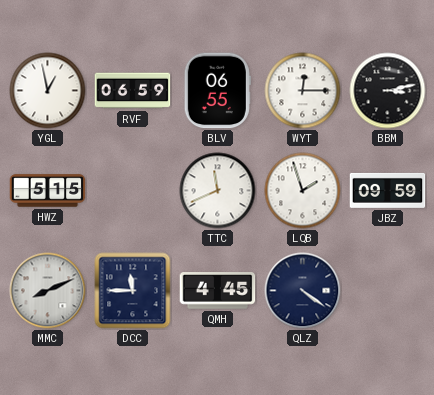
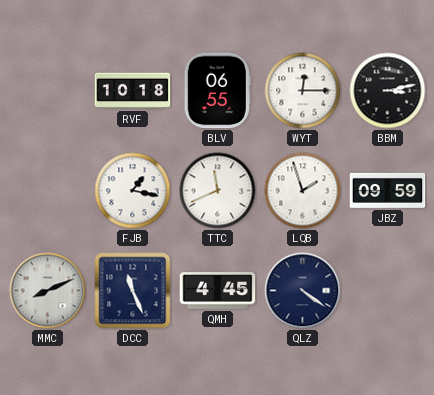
YGL: 12:58 -> none
RVF: 06:59 -> 10:18
HWZ: 5:15 -> none
FJB: none -> 1:17
DCC: 11:45 -> 11:26
